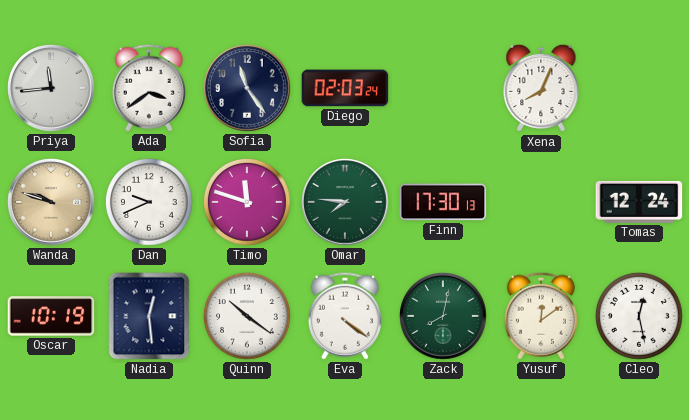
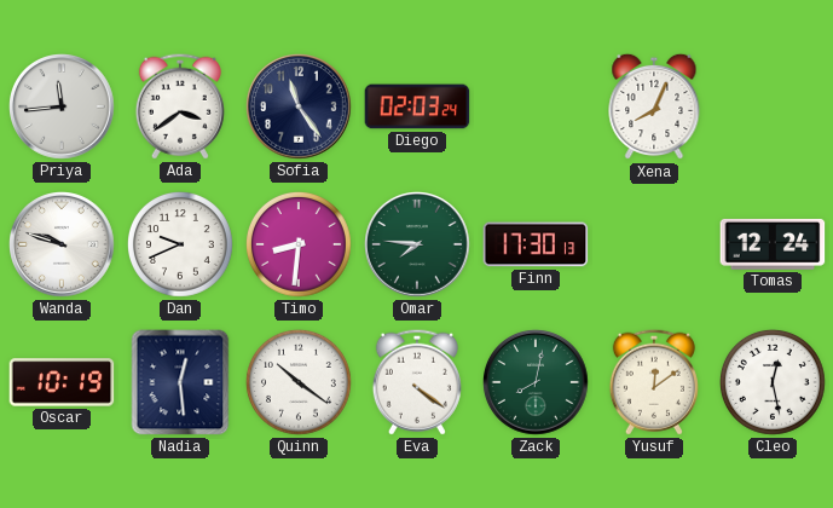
Wanda dial: champagne -> white
Timo: 11:48 -> 8:31
